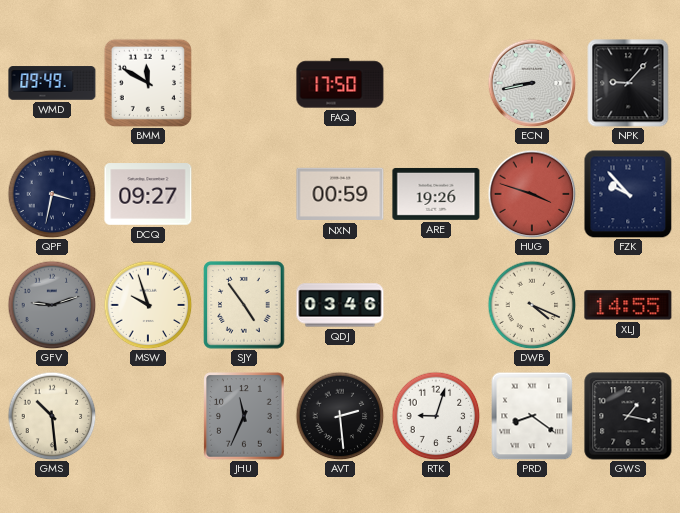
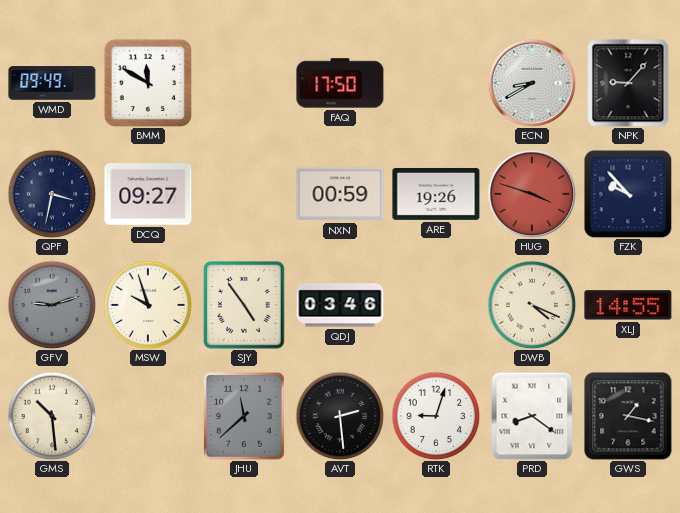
ECN: 8:43 -> 8:40
JHU: 11:34 -> 11:38
